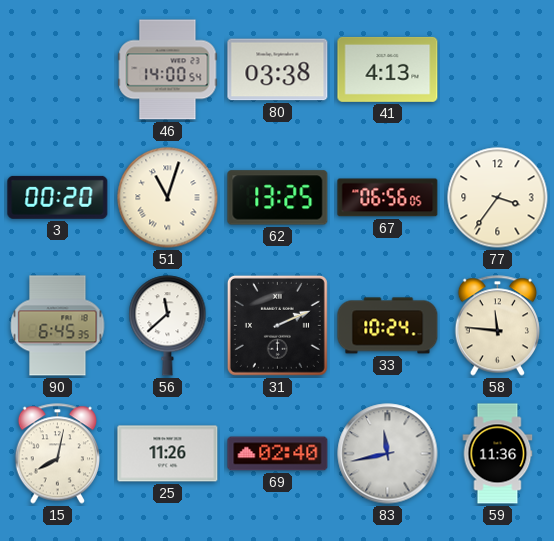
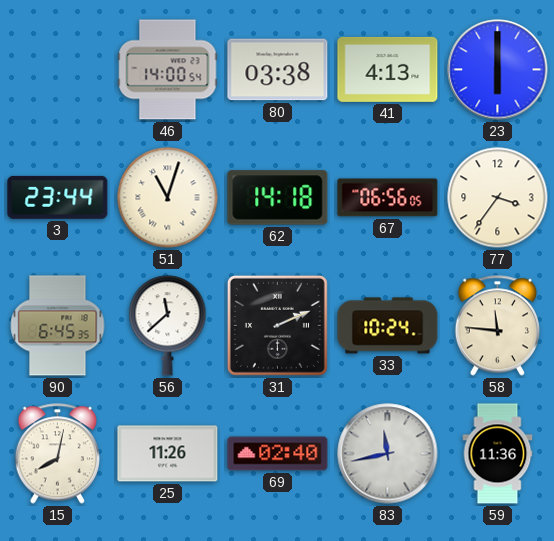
23: none -> 6:00
3: 00:20 -> 23:44
62: 13:25 -> 14:18
